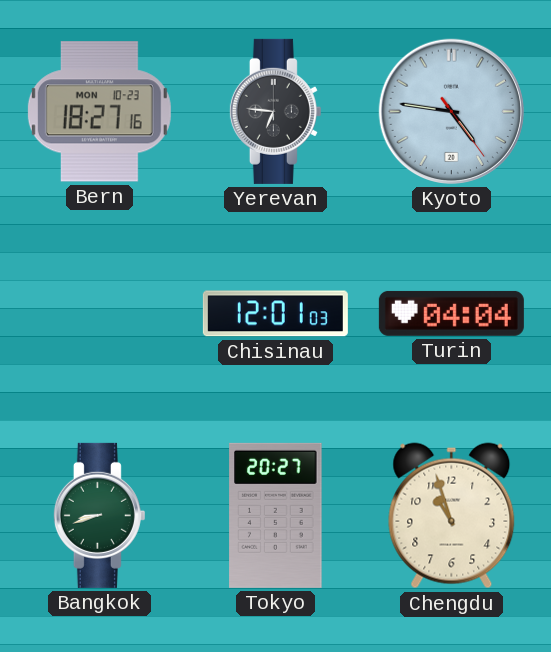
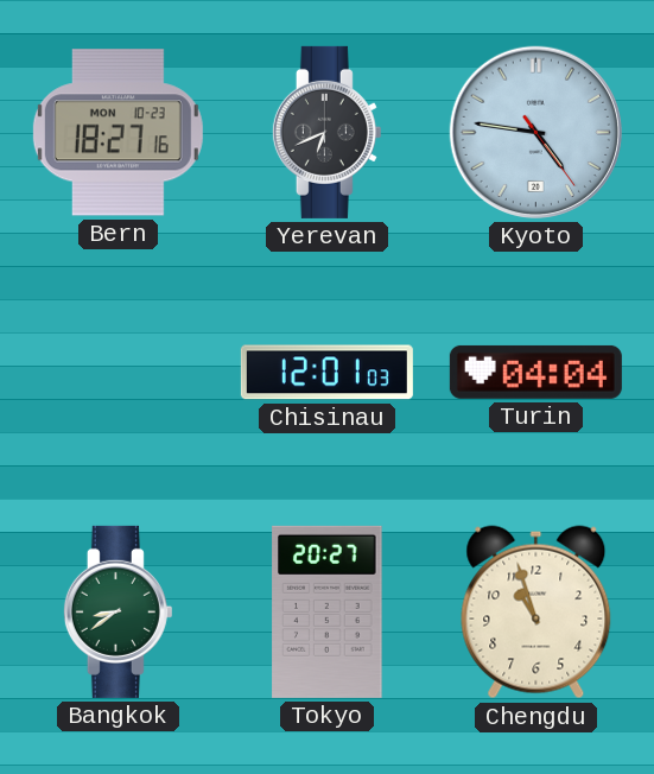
Yerevan: 6:46 -> 6:41
Bangkok: 8:42 -> 8:39
